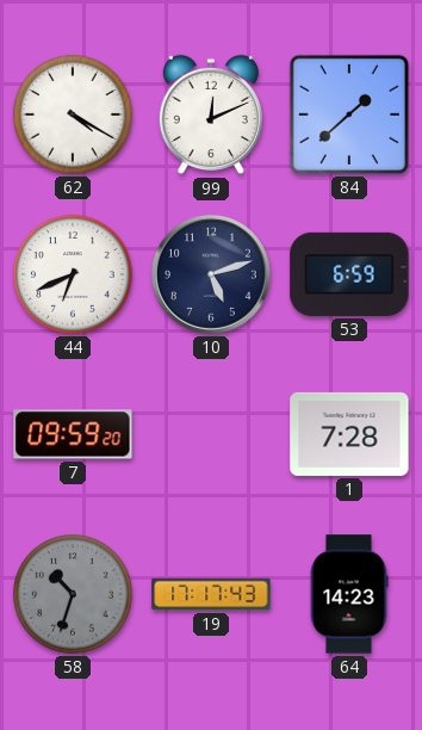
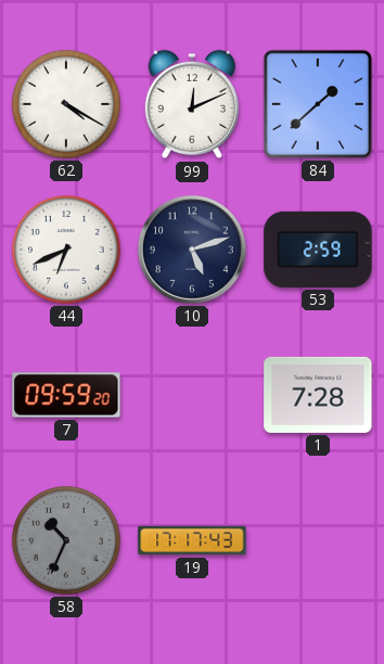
53: 6:59 -> 2:59
58: 10:33 -> 10:34
64: 14:23 -> none
